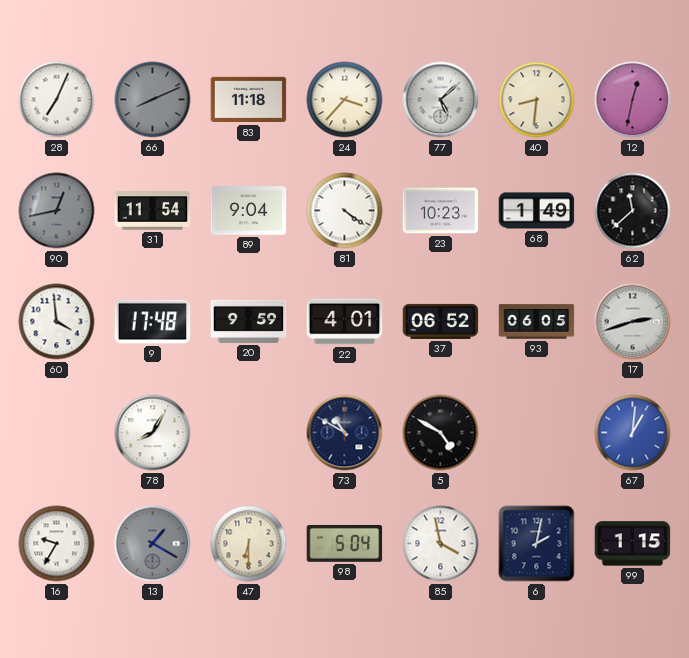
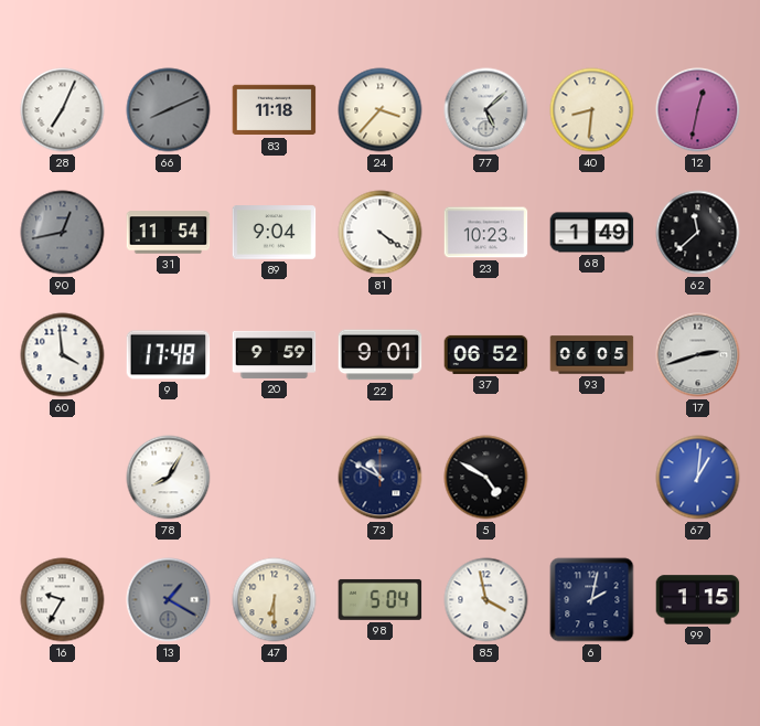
22: 4:01 -> 9:01
